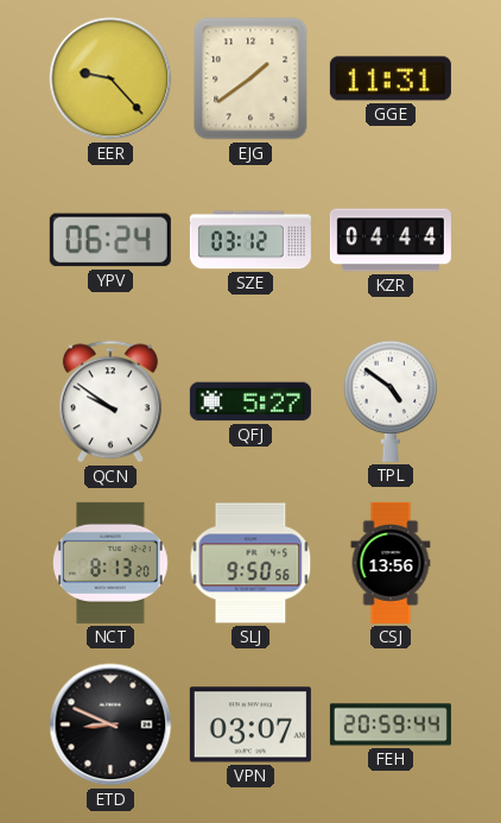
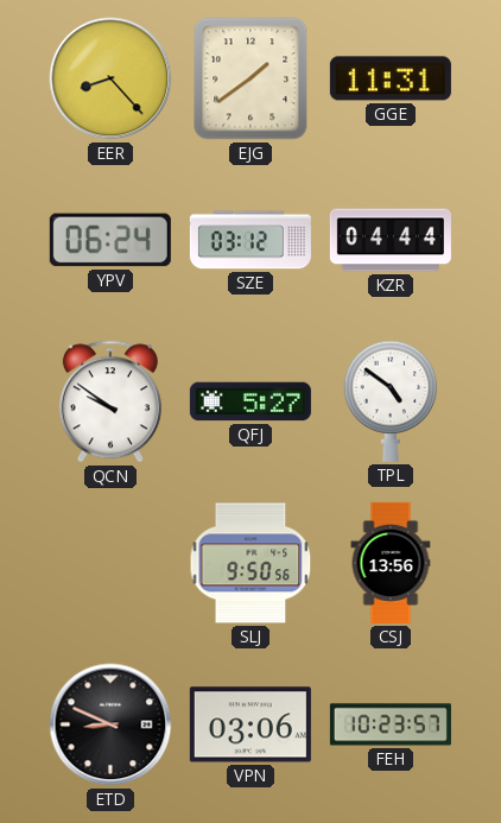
EER: 9:23 -> 8:23
NCT: 8:13 -> none
VPN: 03:07 -> 03:06
FEH: 20:59 -> 10:23
